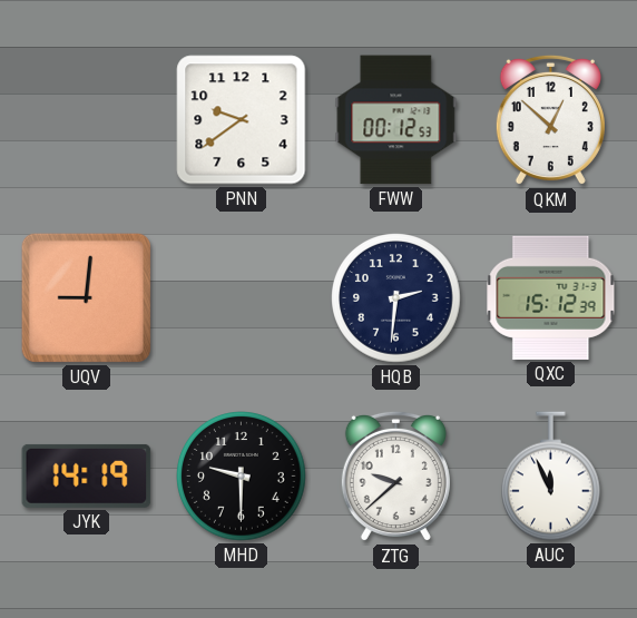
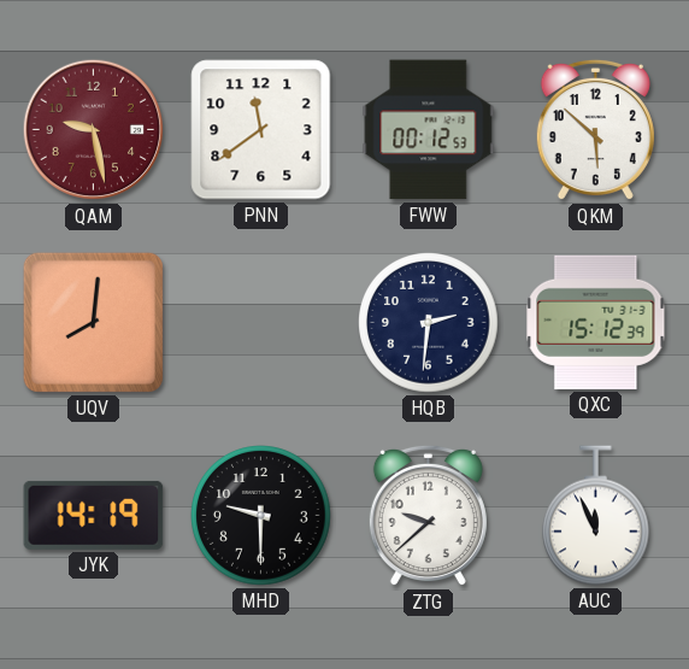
QAM: none -> 9:28
PNN: 9:39 -> 11:39
QKM: 12:52 -> 5:52
UQV: 9:01 -> 8:01
